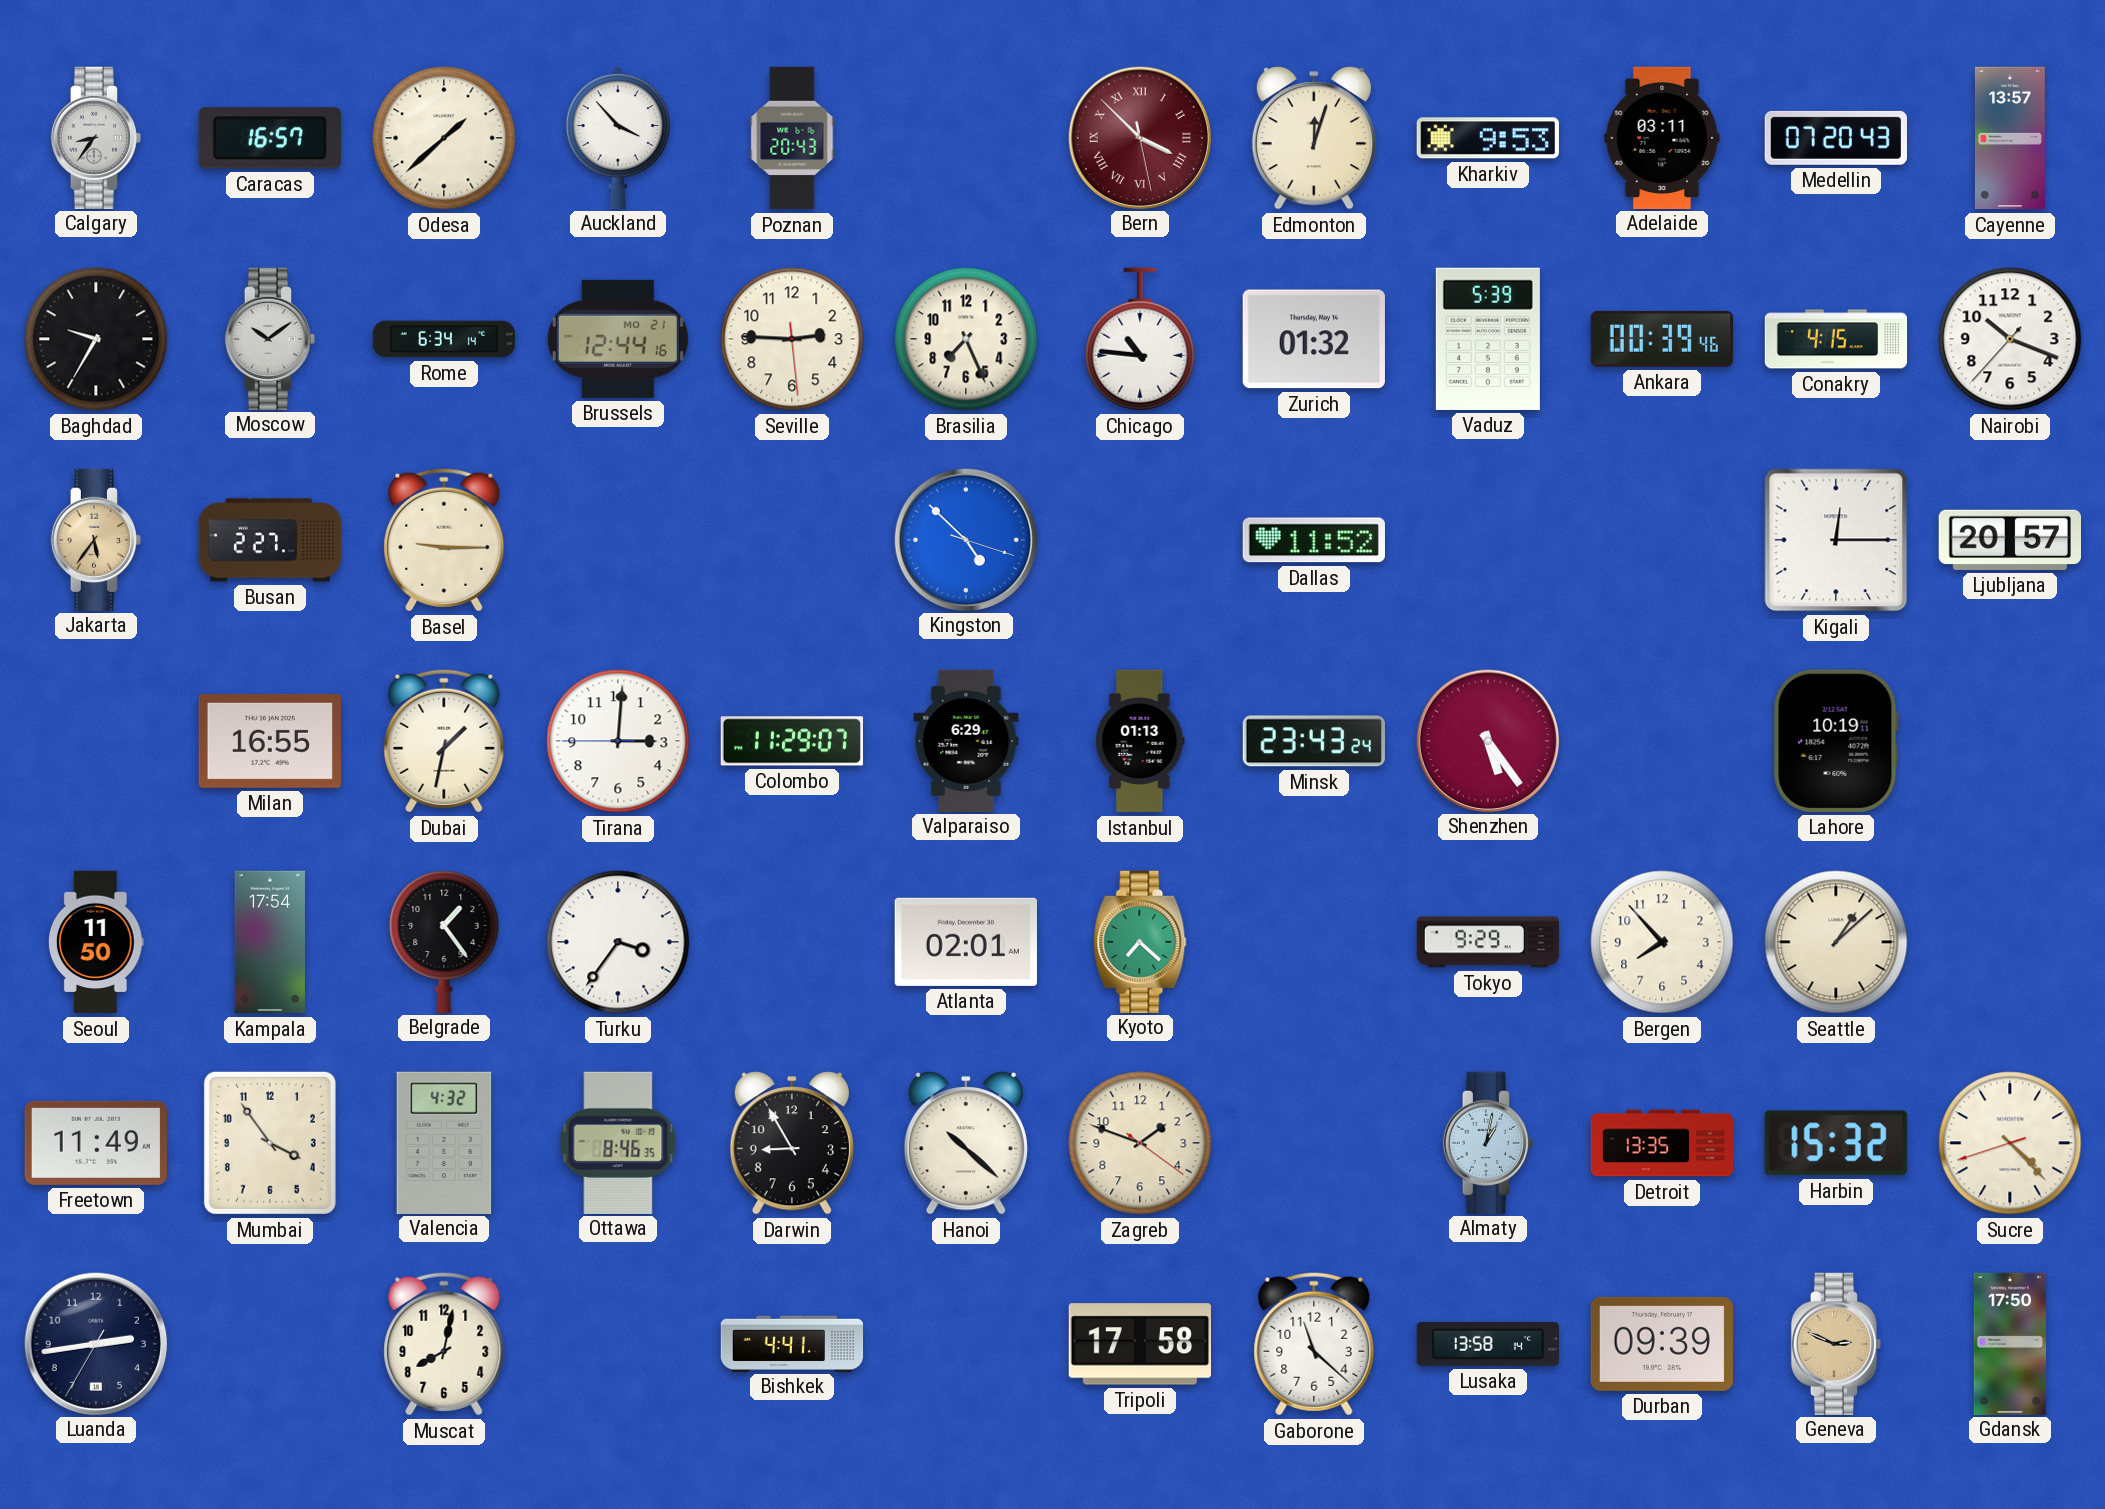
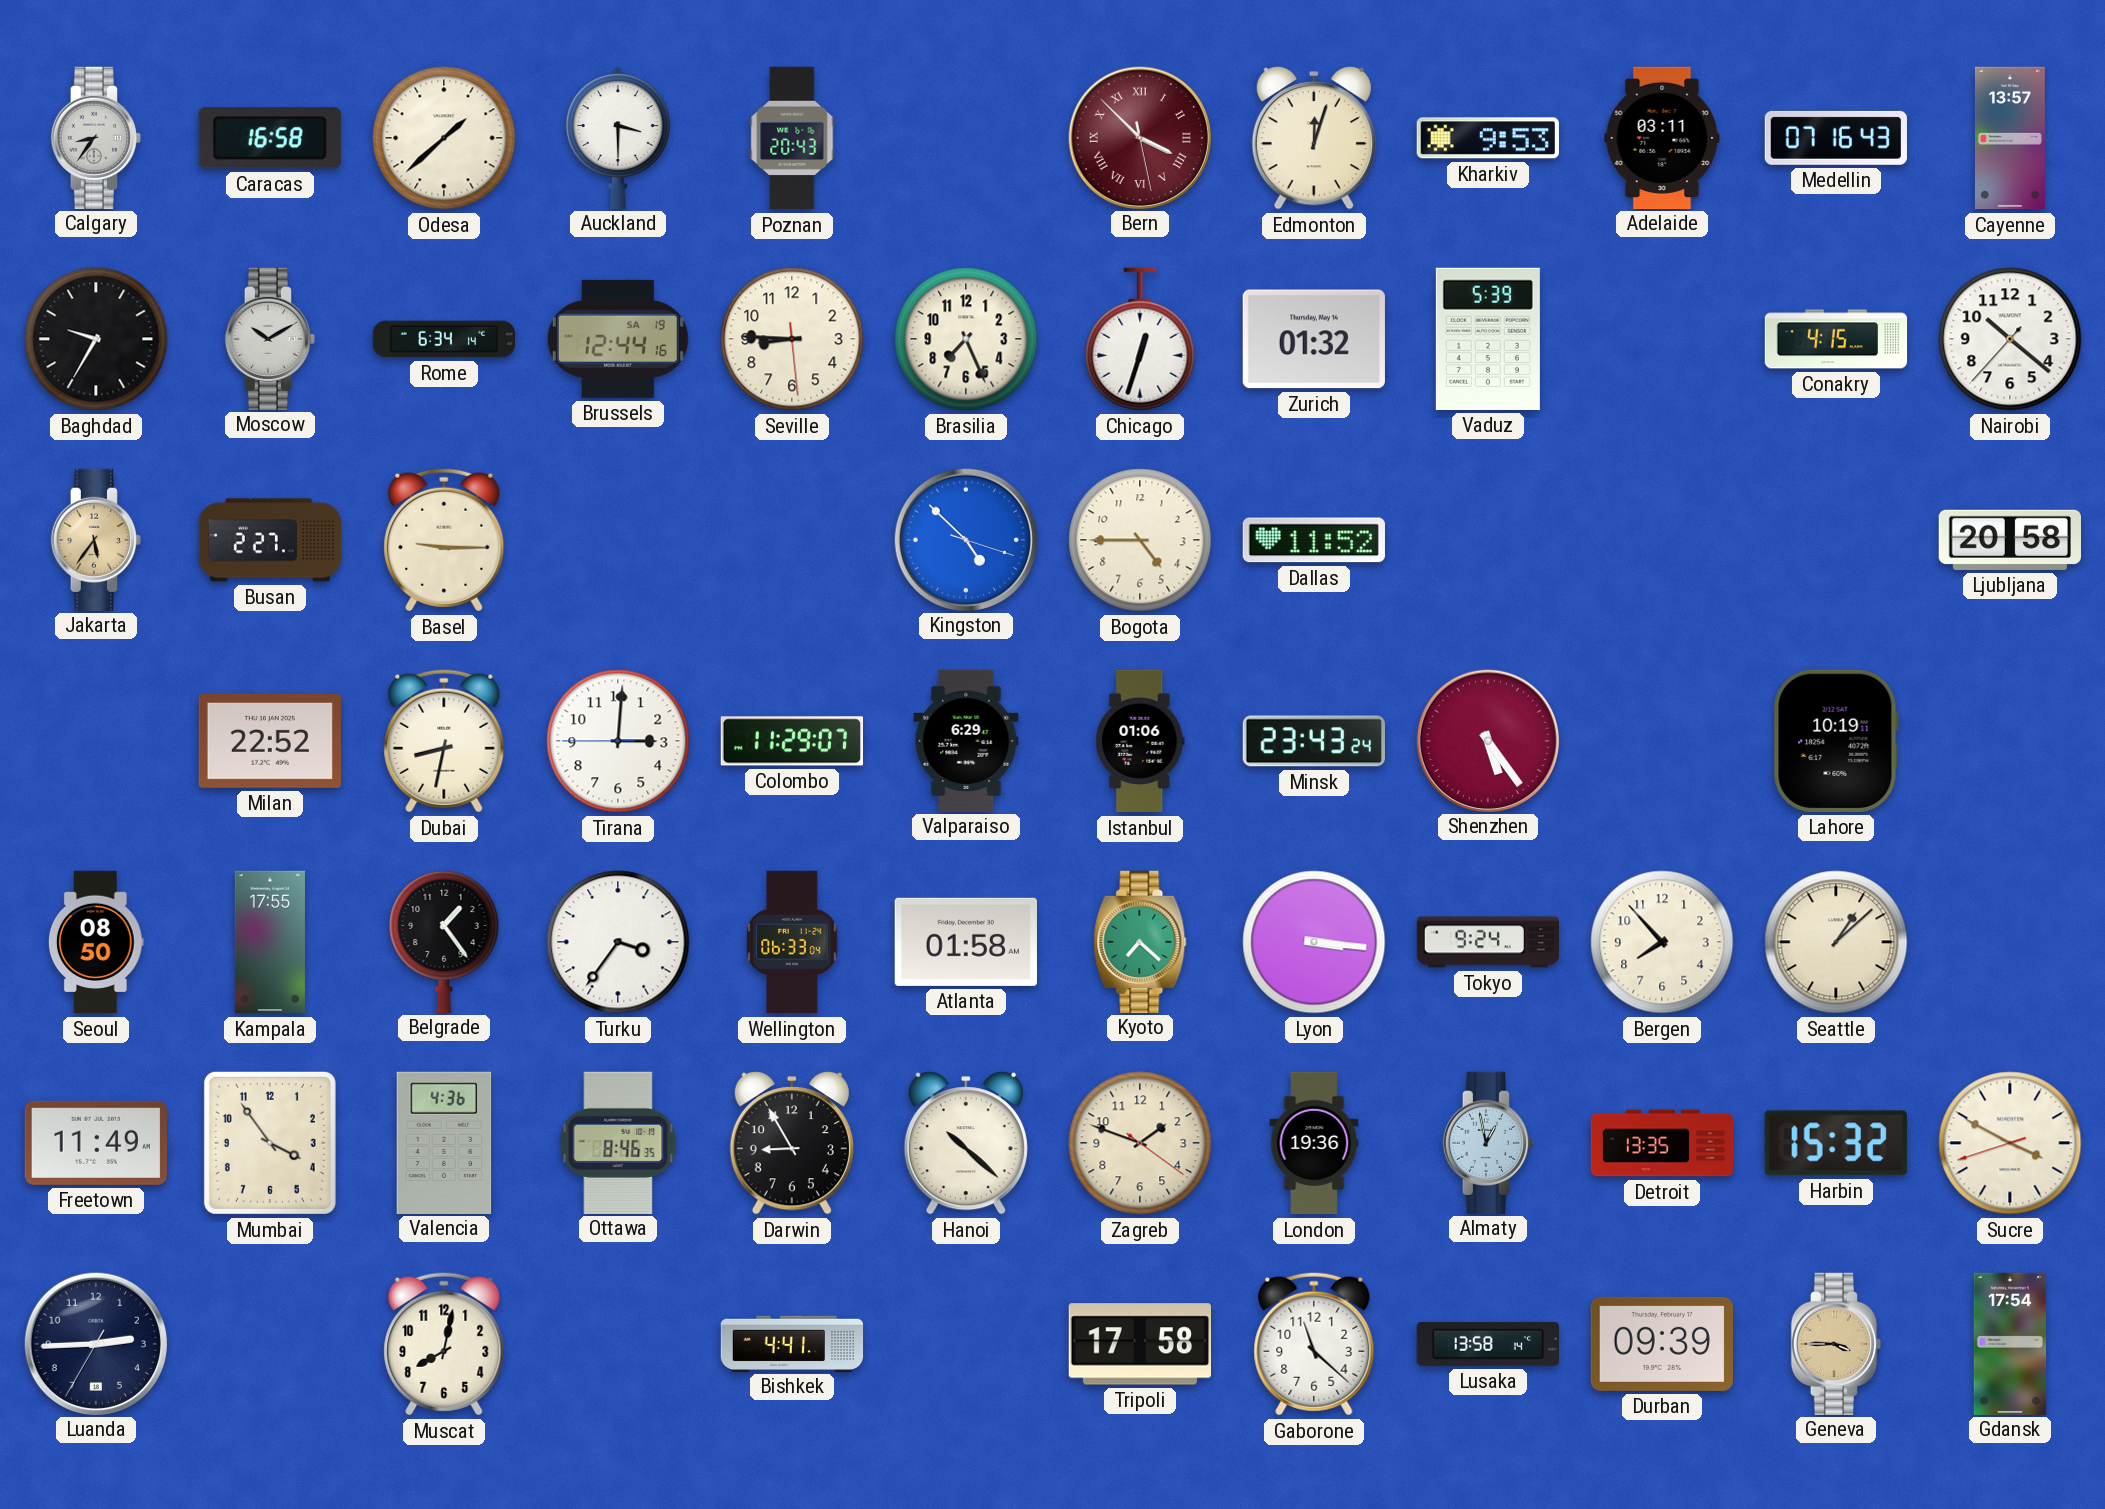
Caracas: 16:57 -> 16:58
Auckland: 3:53 -> 3:30
Medellin: 07:20 -> 07:16
Moscow: 10:09 -> 10:10
Brussels date: MO 21 -> SA 19
Seville: 2:45 -> 8:45
Chicago: 10:46 -> 12:33
Ankara: 00:39 -> none
Nairobi: 10:18 -> 10:21
Bogota: none -> 4:45
Kigali: 12:15 -> none
Ljubljana: 20:57 -> 20:58
Milan: 16:55 -> 22:52
Dubai: 1:32 -> 8:32
Istanbul: 01:13 -> 01:06
Seoul: 11:50 -> 08:50
Kampala: 17:54 -> 17:55
Wellington: none -> 06:33
Atlanta: 02:01 -> 01:58
Lyon: none -> 3:16
Tokyo: 9:29 -> 9:24
Valencia: 4:32 -> 4:36
London: none -> 19:36
Almaty: 1:02 -> 12:58
Sucre: 4:22 -> 3:49
Luanda: 2:43 -> 2:44
Geneva: 2:49 -> 3:45
Gdansk: 17:50 -> 17:54
